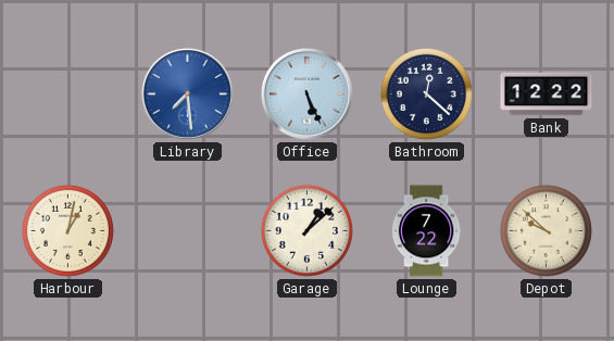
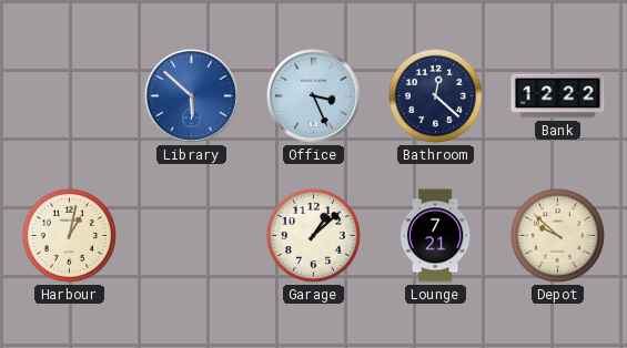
Library: 7:29 -> 5:52
Office: 5:26 -> 3:26
Lounge: 7:22 -> 7:21
